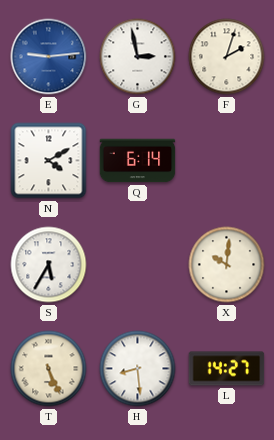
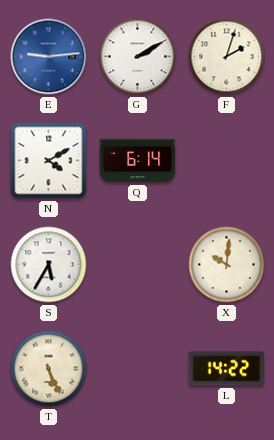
G: 2:58 -> 2:10
H: 8:29 -> none
L: 14:27 -> 14:22
